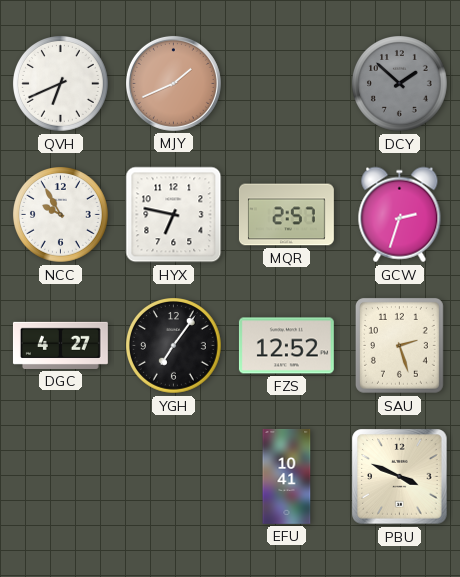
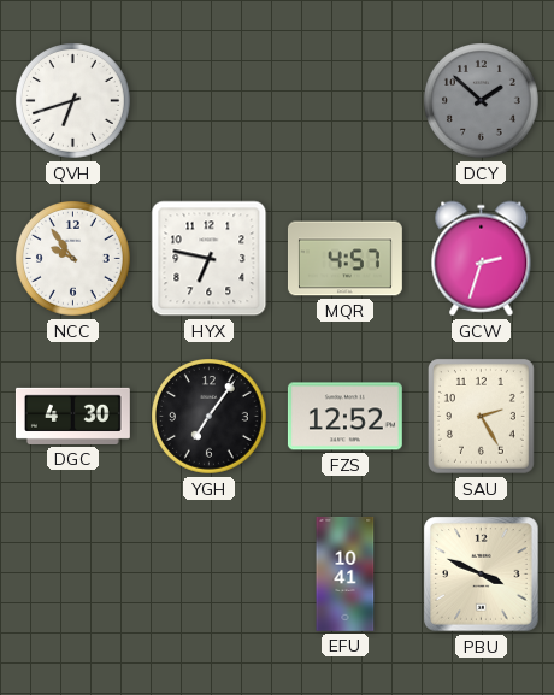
QVH: 6:41 -> 6:42
MJY: 1:41 -> none
NCC: 9:55 -> 9:54
MQR: 2:57 -> 4:57
DGC: 4:27 -> 4:30
SAU: 2:27 -> 2:25
